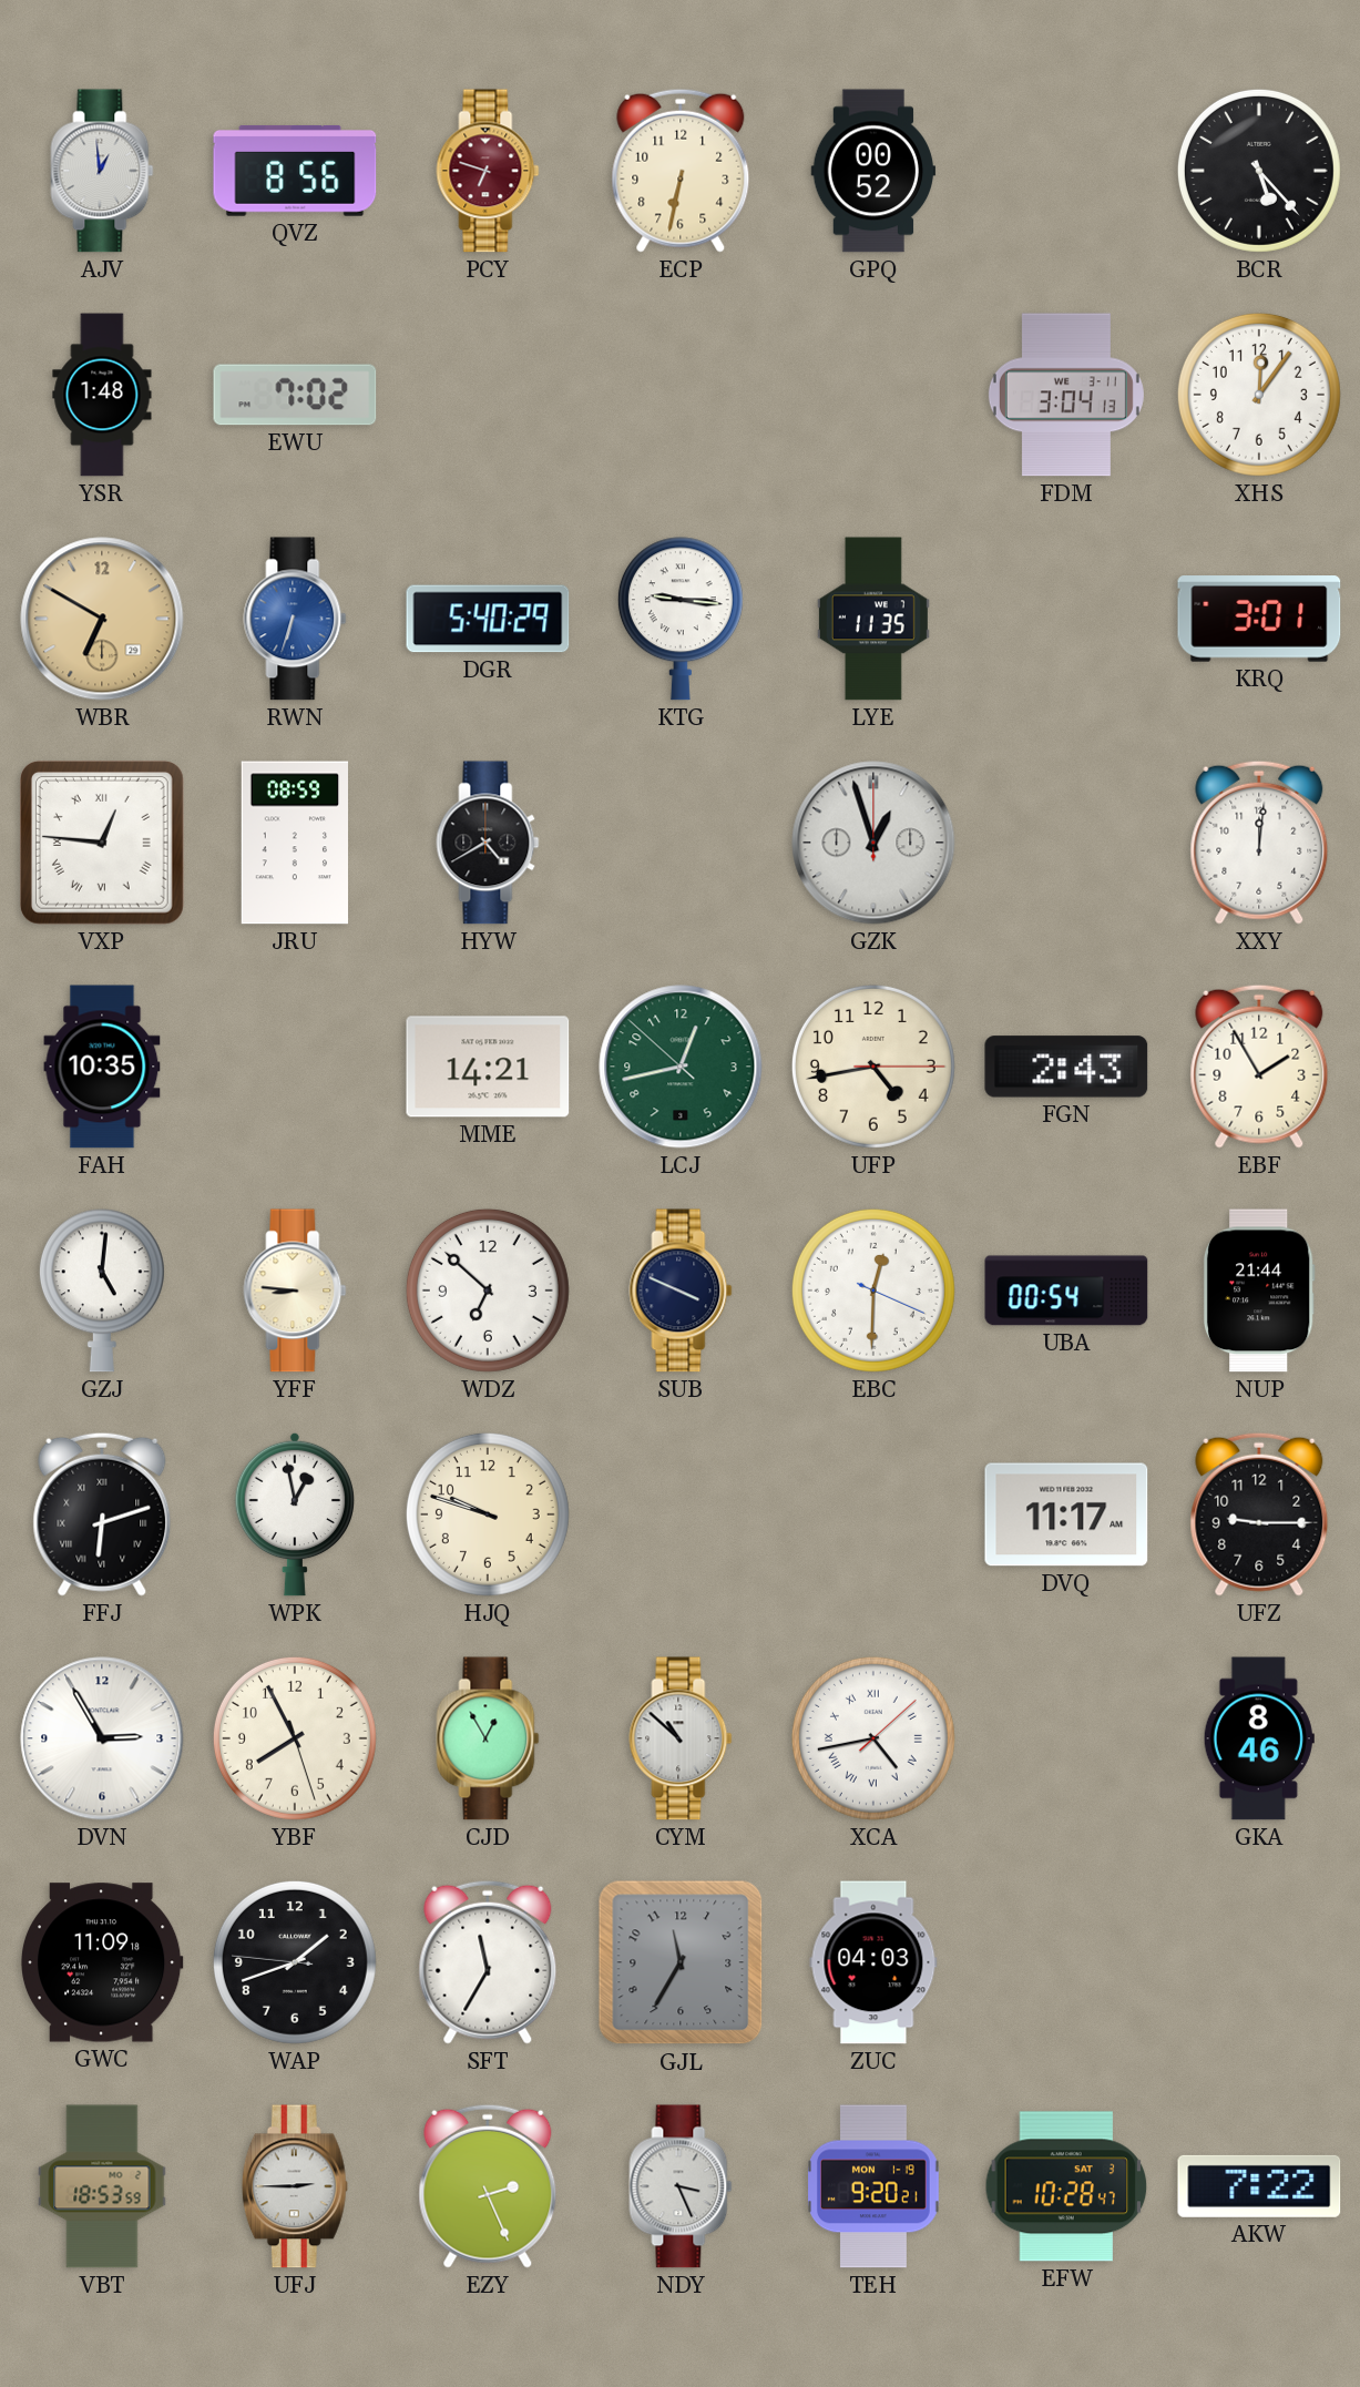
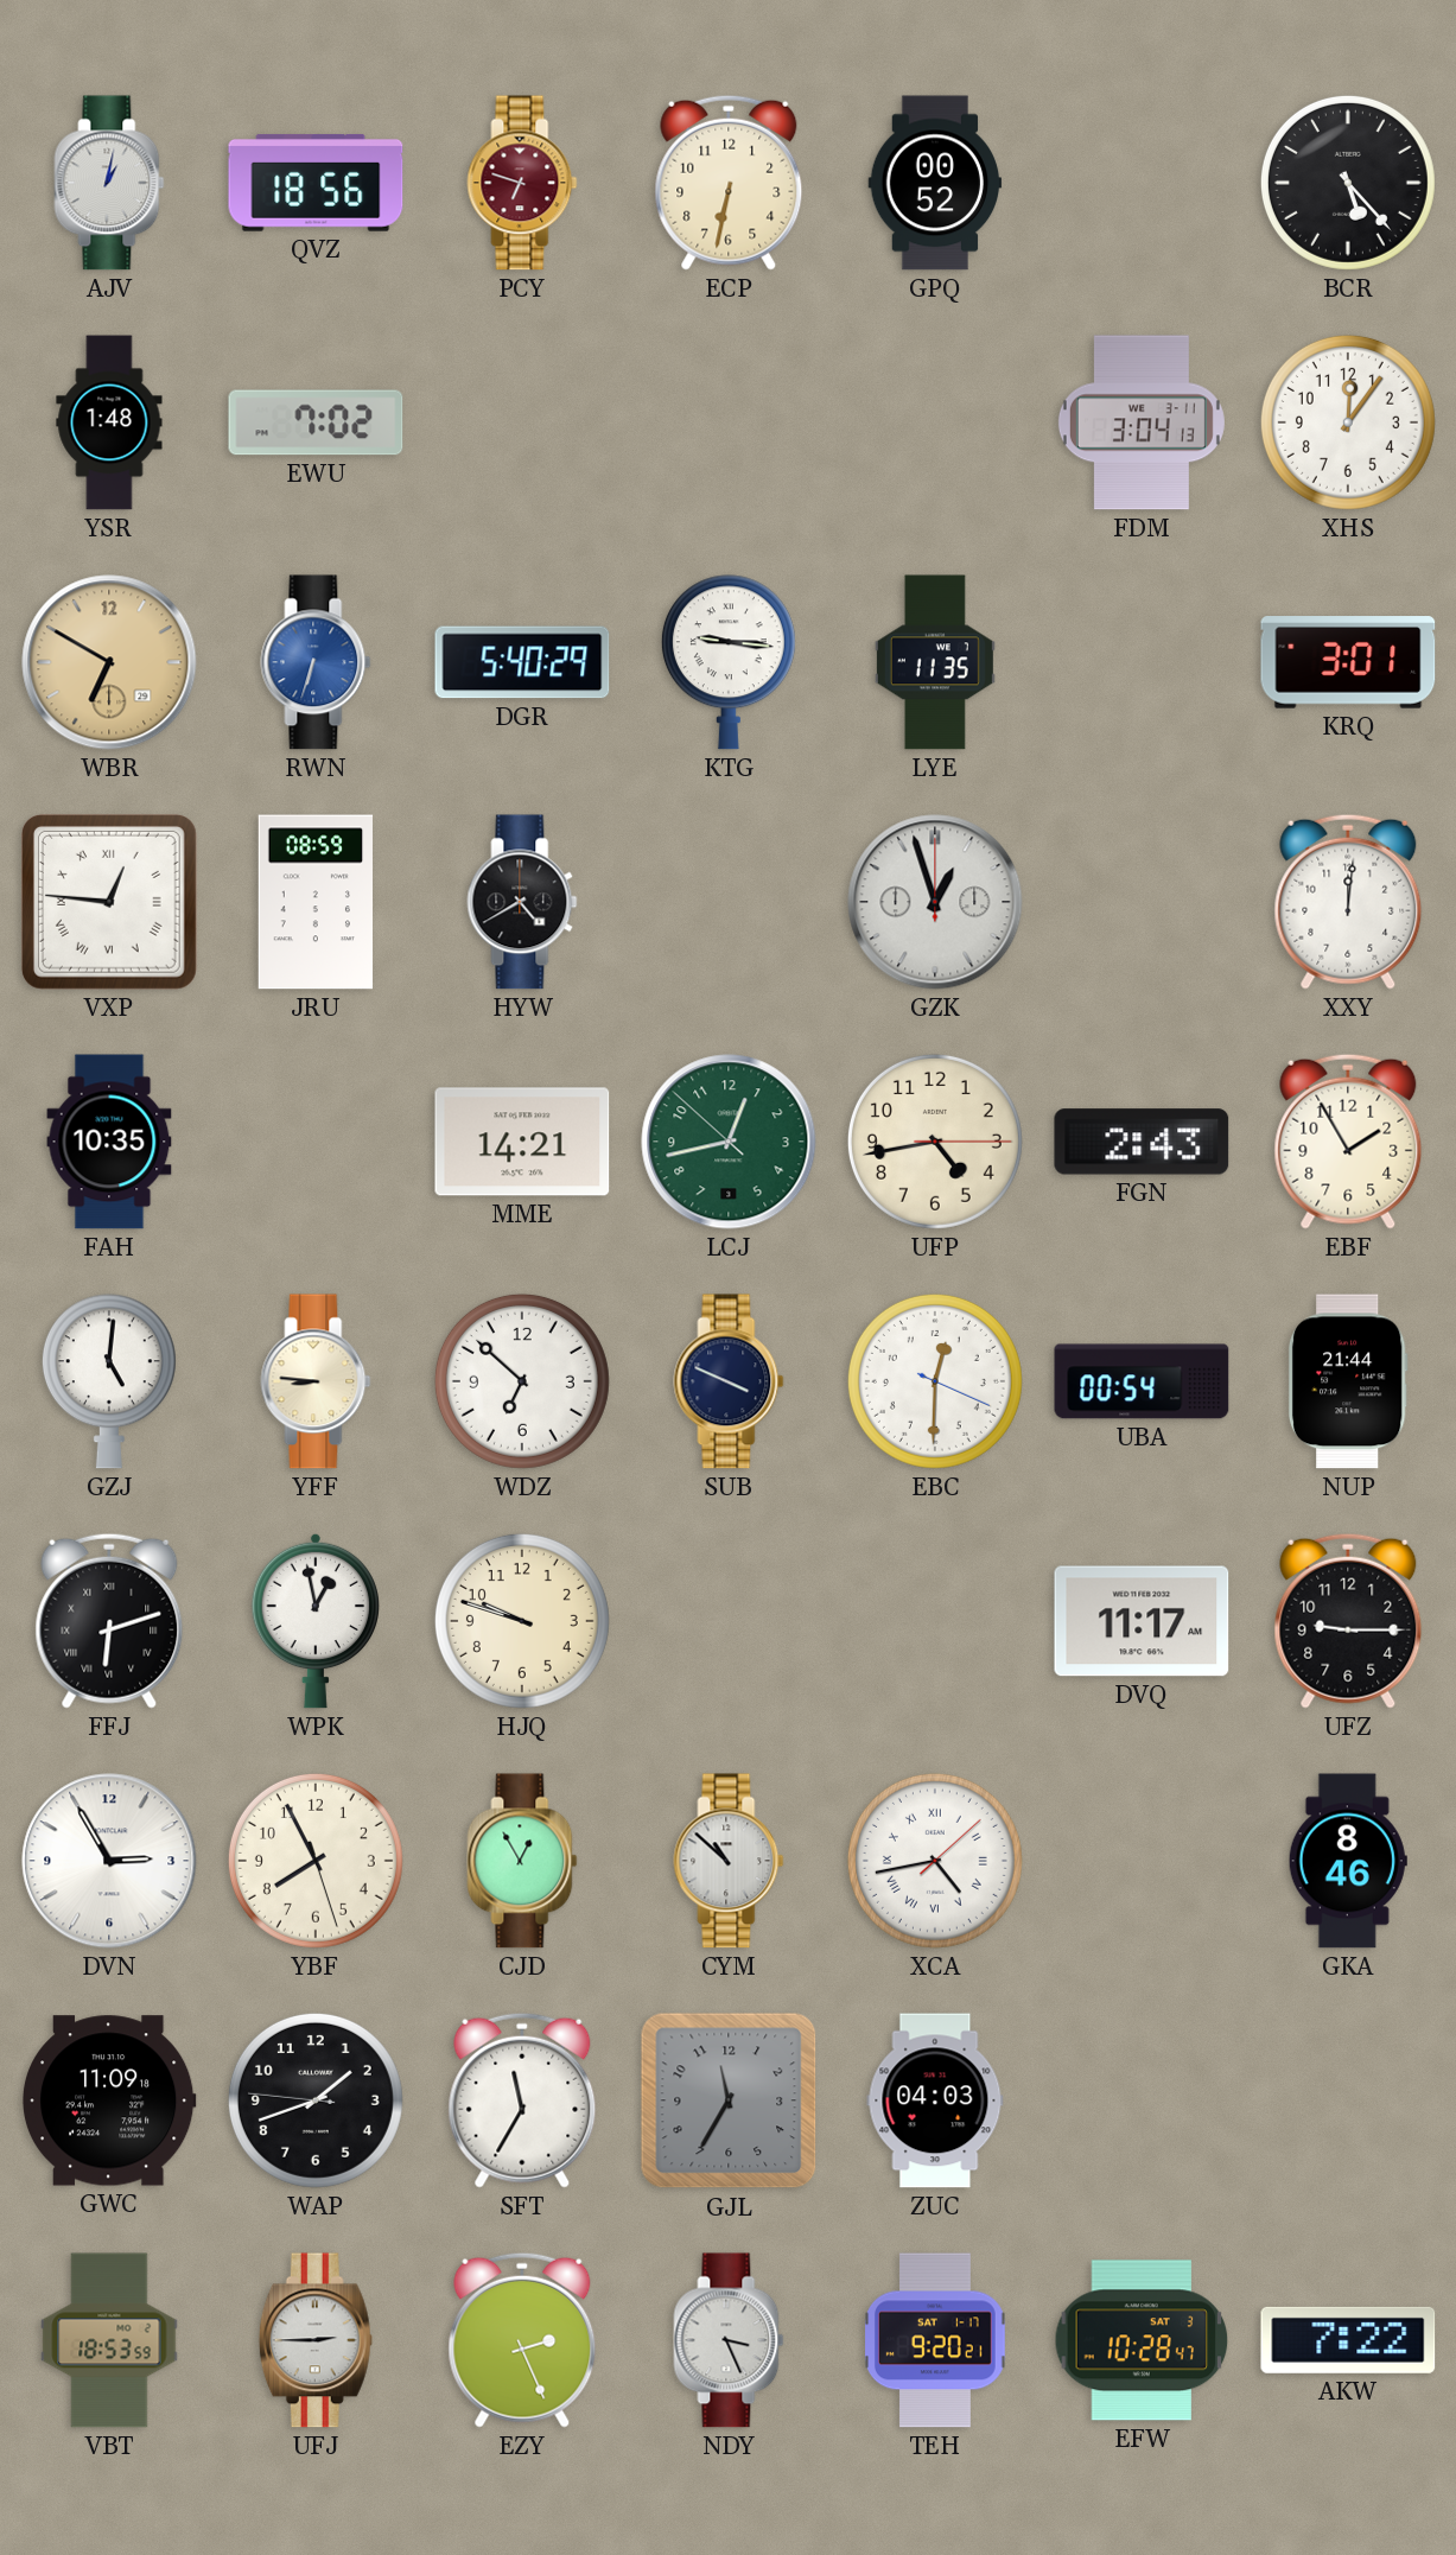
AJV: 12:59 -> 1:02
QVZ: 8:56 -> 18:56
TEH date: MON 1-19 -> SAT 1-17
